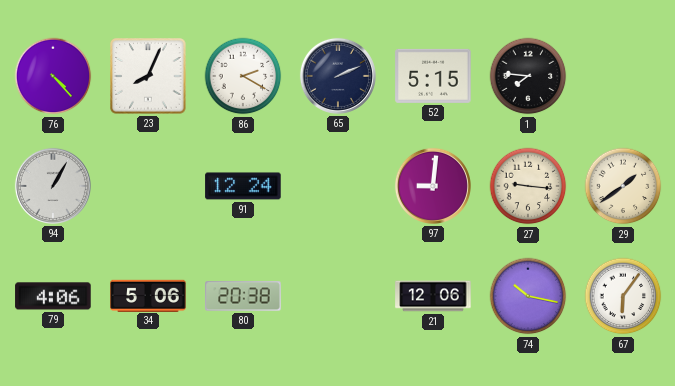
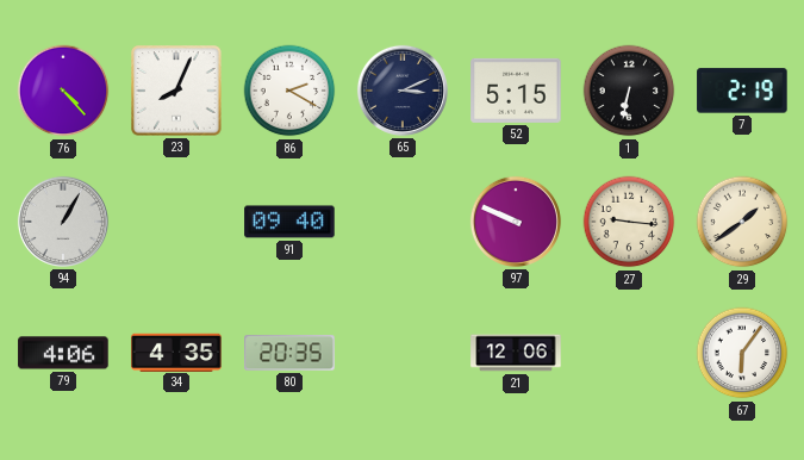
65: 2:11 -> 3:11
1: 7:46 -> 6:32
7: none -> 2:19
91: 12:24 -> 09:40
97: 9:01 -> 9:49
34: 5:06 -> 4:35
80: 20:38 -> 20:35
74: 10:17 -> none
